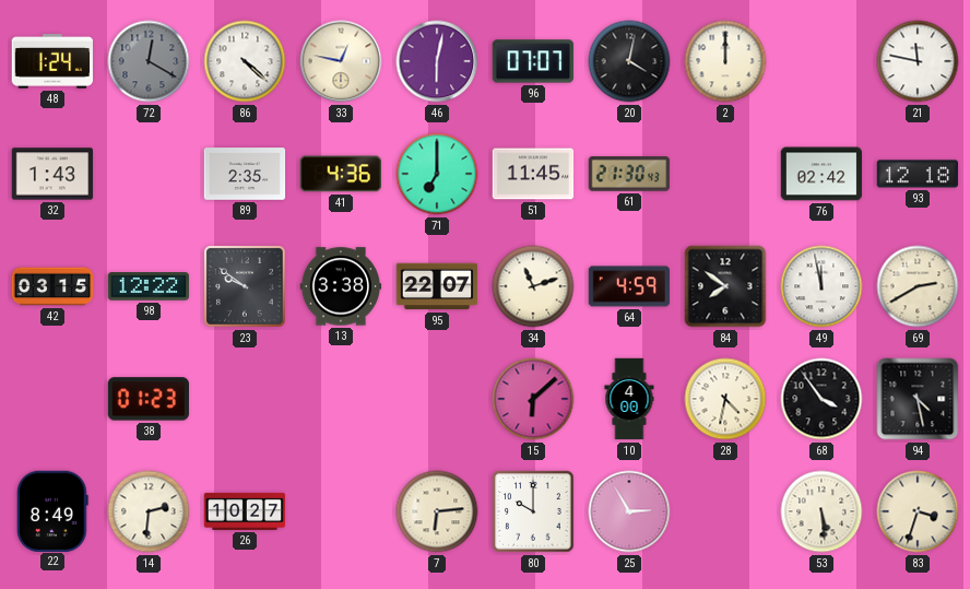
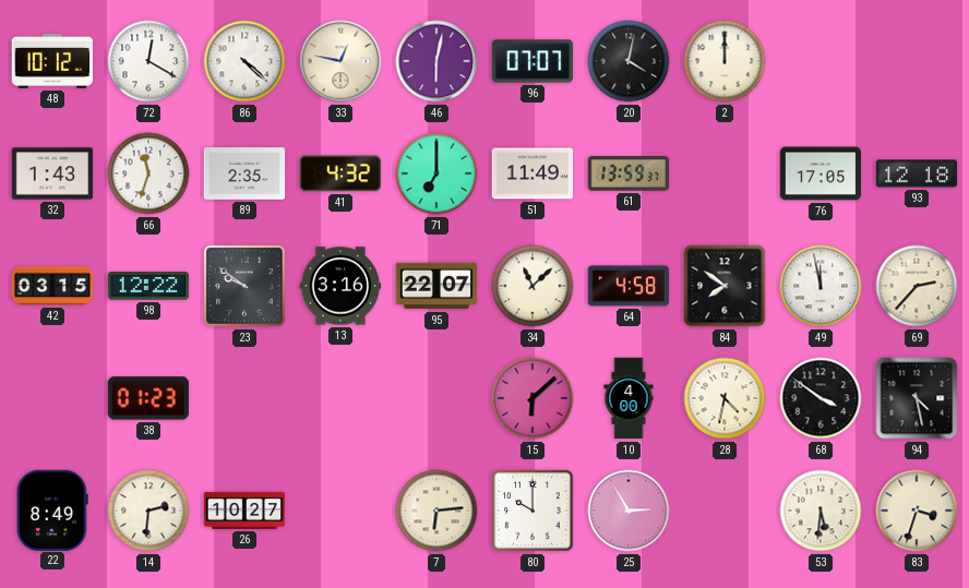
48: 1:24 -> 10:12
72 dial: grey -> white
21: 11:47 -> none
66: none -> 11:33
41: 4:36 -> 4:32
51: 11:45 -> 11:49
61: 21:30 -> 13:59
76: 02:42 -> 17:05
13: 3:38 -> 3:16
34: 11:12 -> 11:08
64: 4:59 -> 4:58
69: 2:40 -> 2:37
68: 3:54 -> 3:51
53: 5:29 -> 5:31
